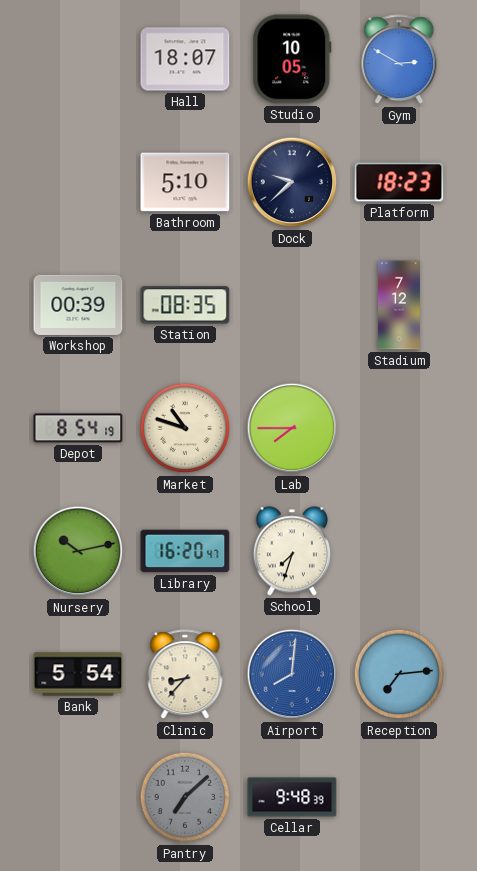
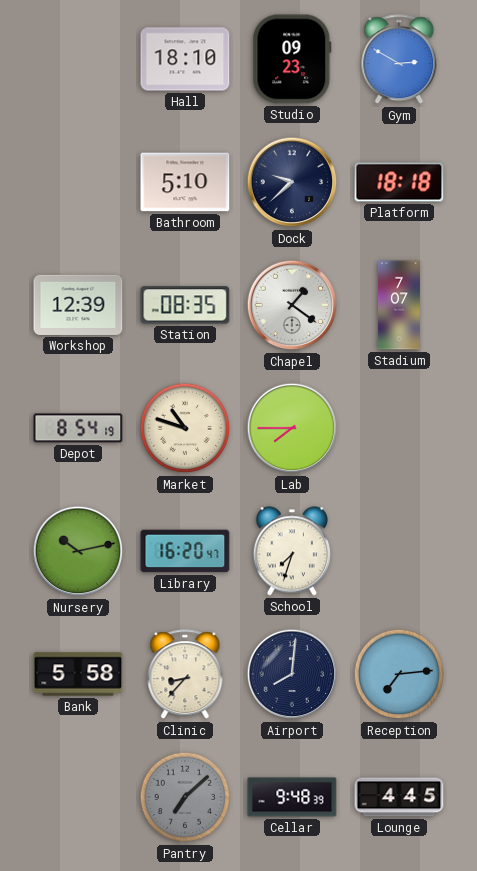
Hall: 18:07 -> 18:10
Studio: 10:05 -> 09:23
Platform: 18:23 -> 18:18
Workshop: 00:39 -> 12:39
Chapel: none -> 1:21
Stadium: 7:12 -> 7:07
Bank: 5:54 -> 5:58
Airport dial: blue -> navy
Lounge: none -> 4:45
